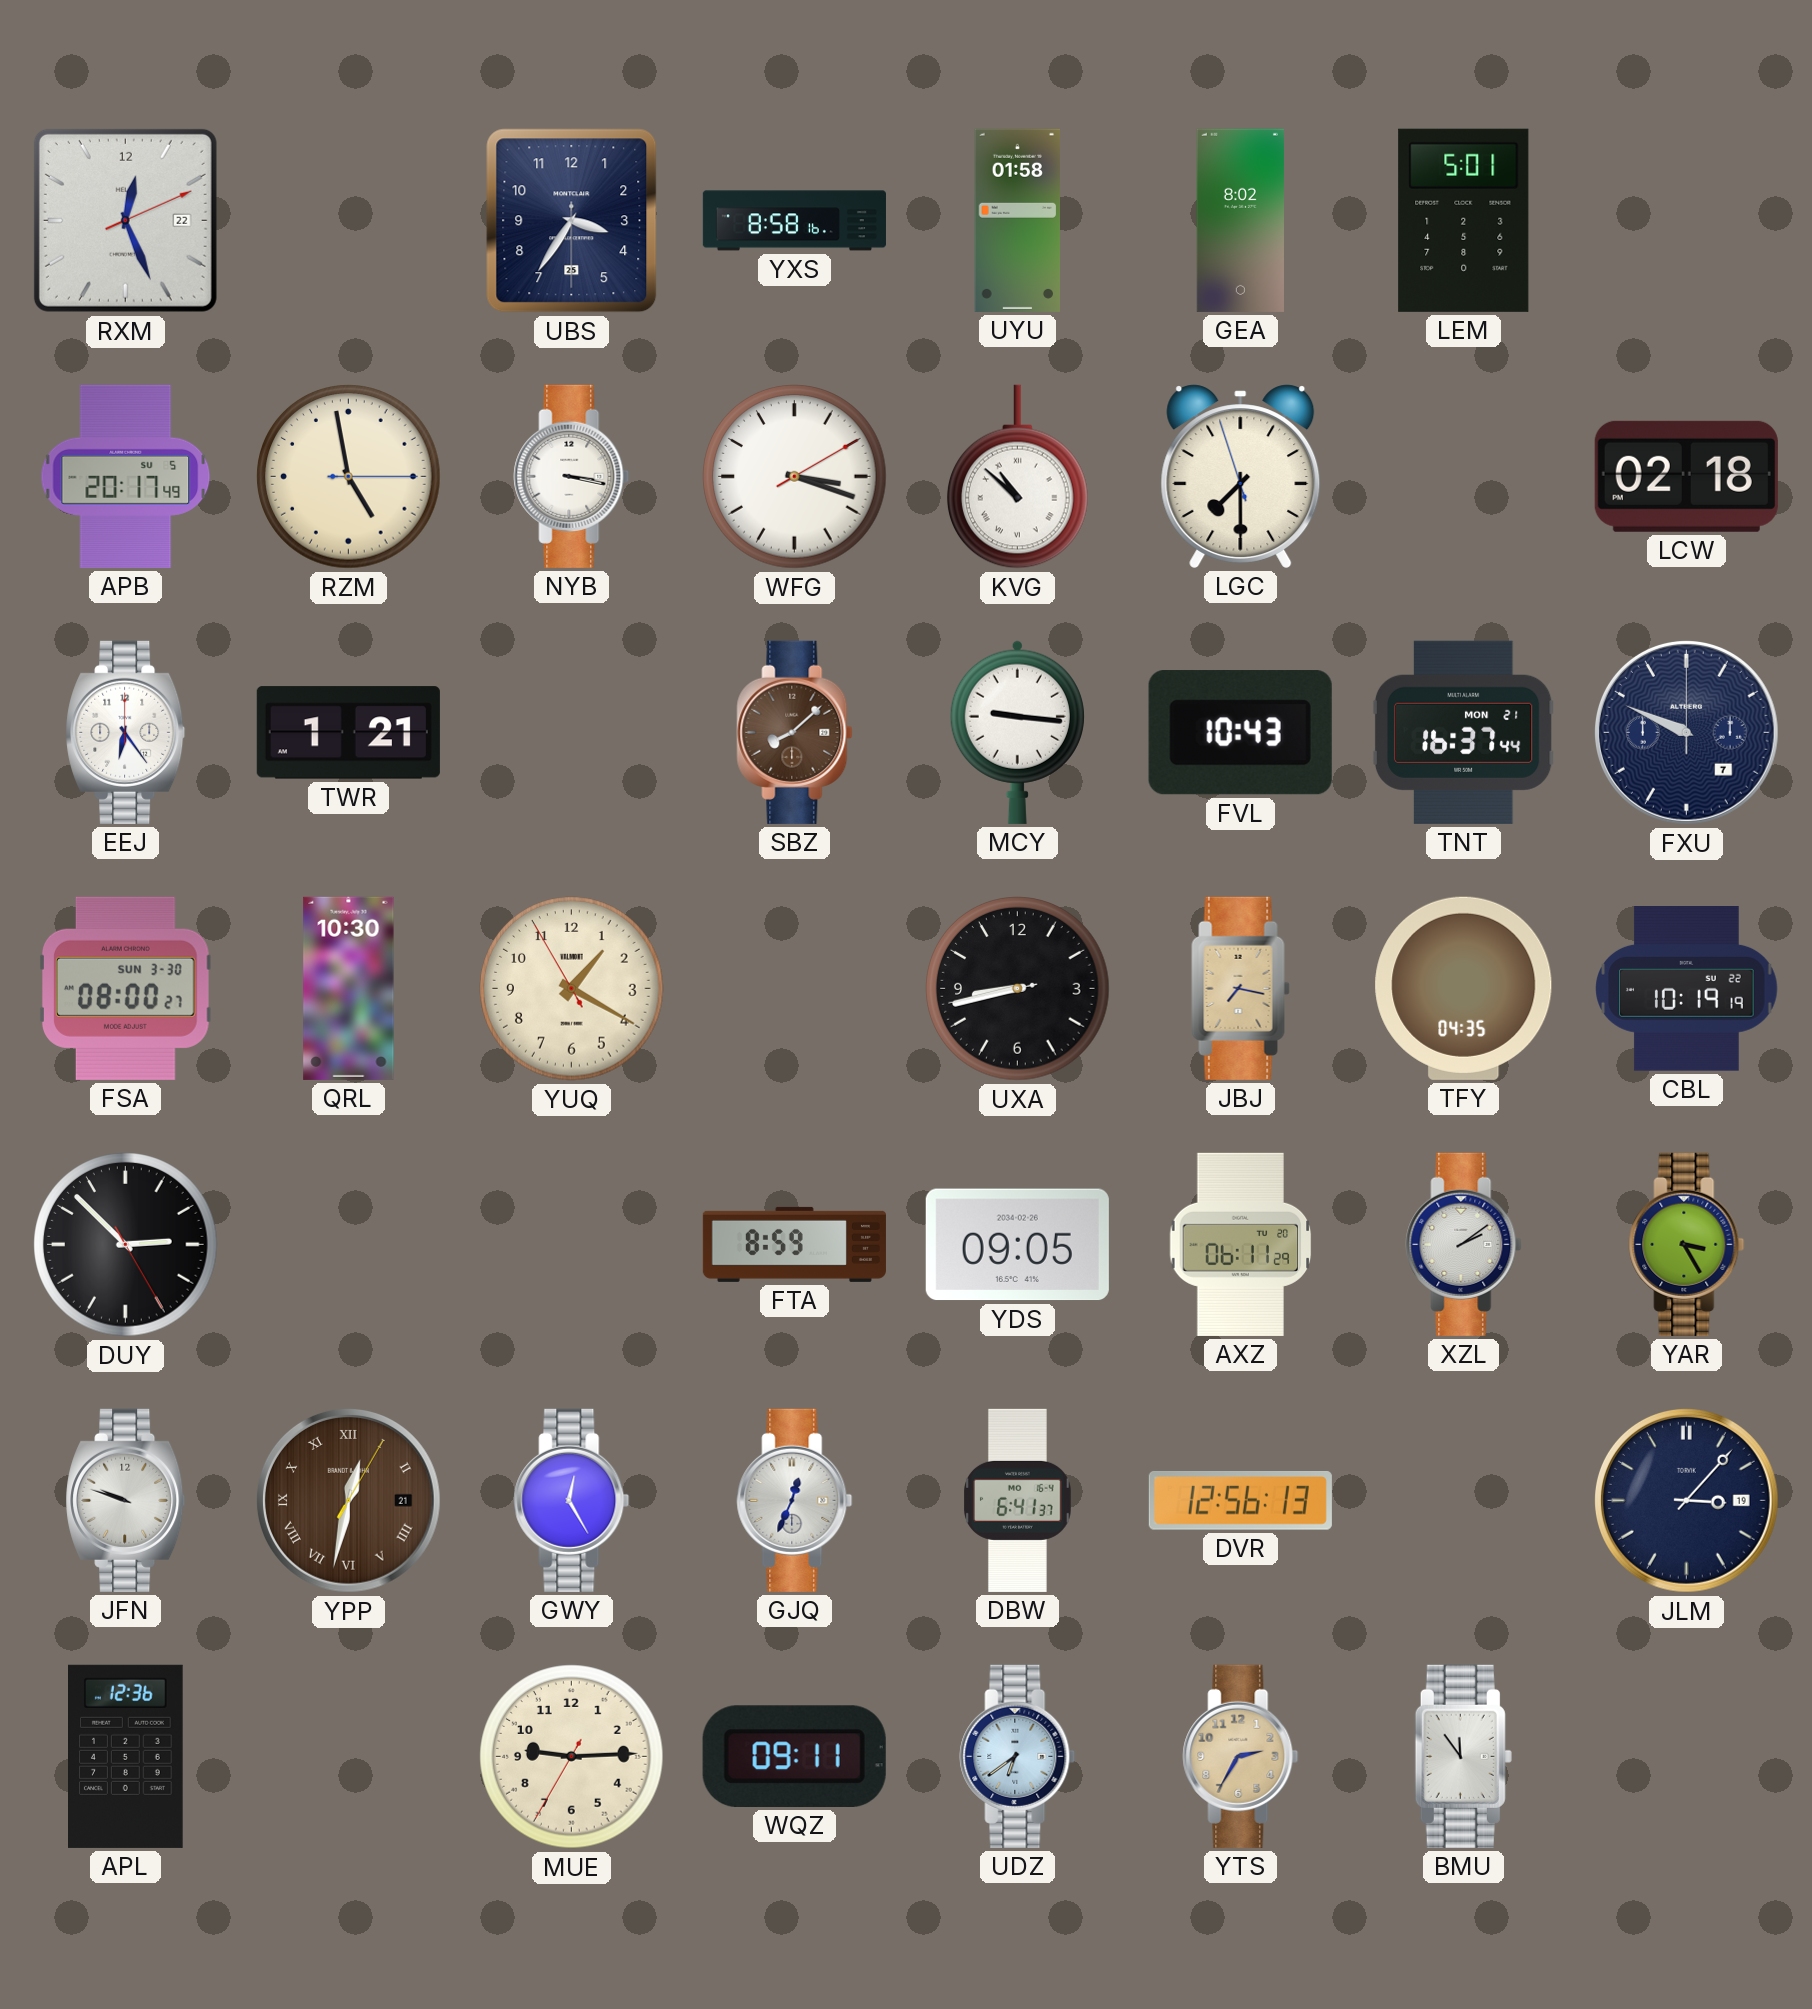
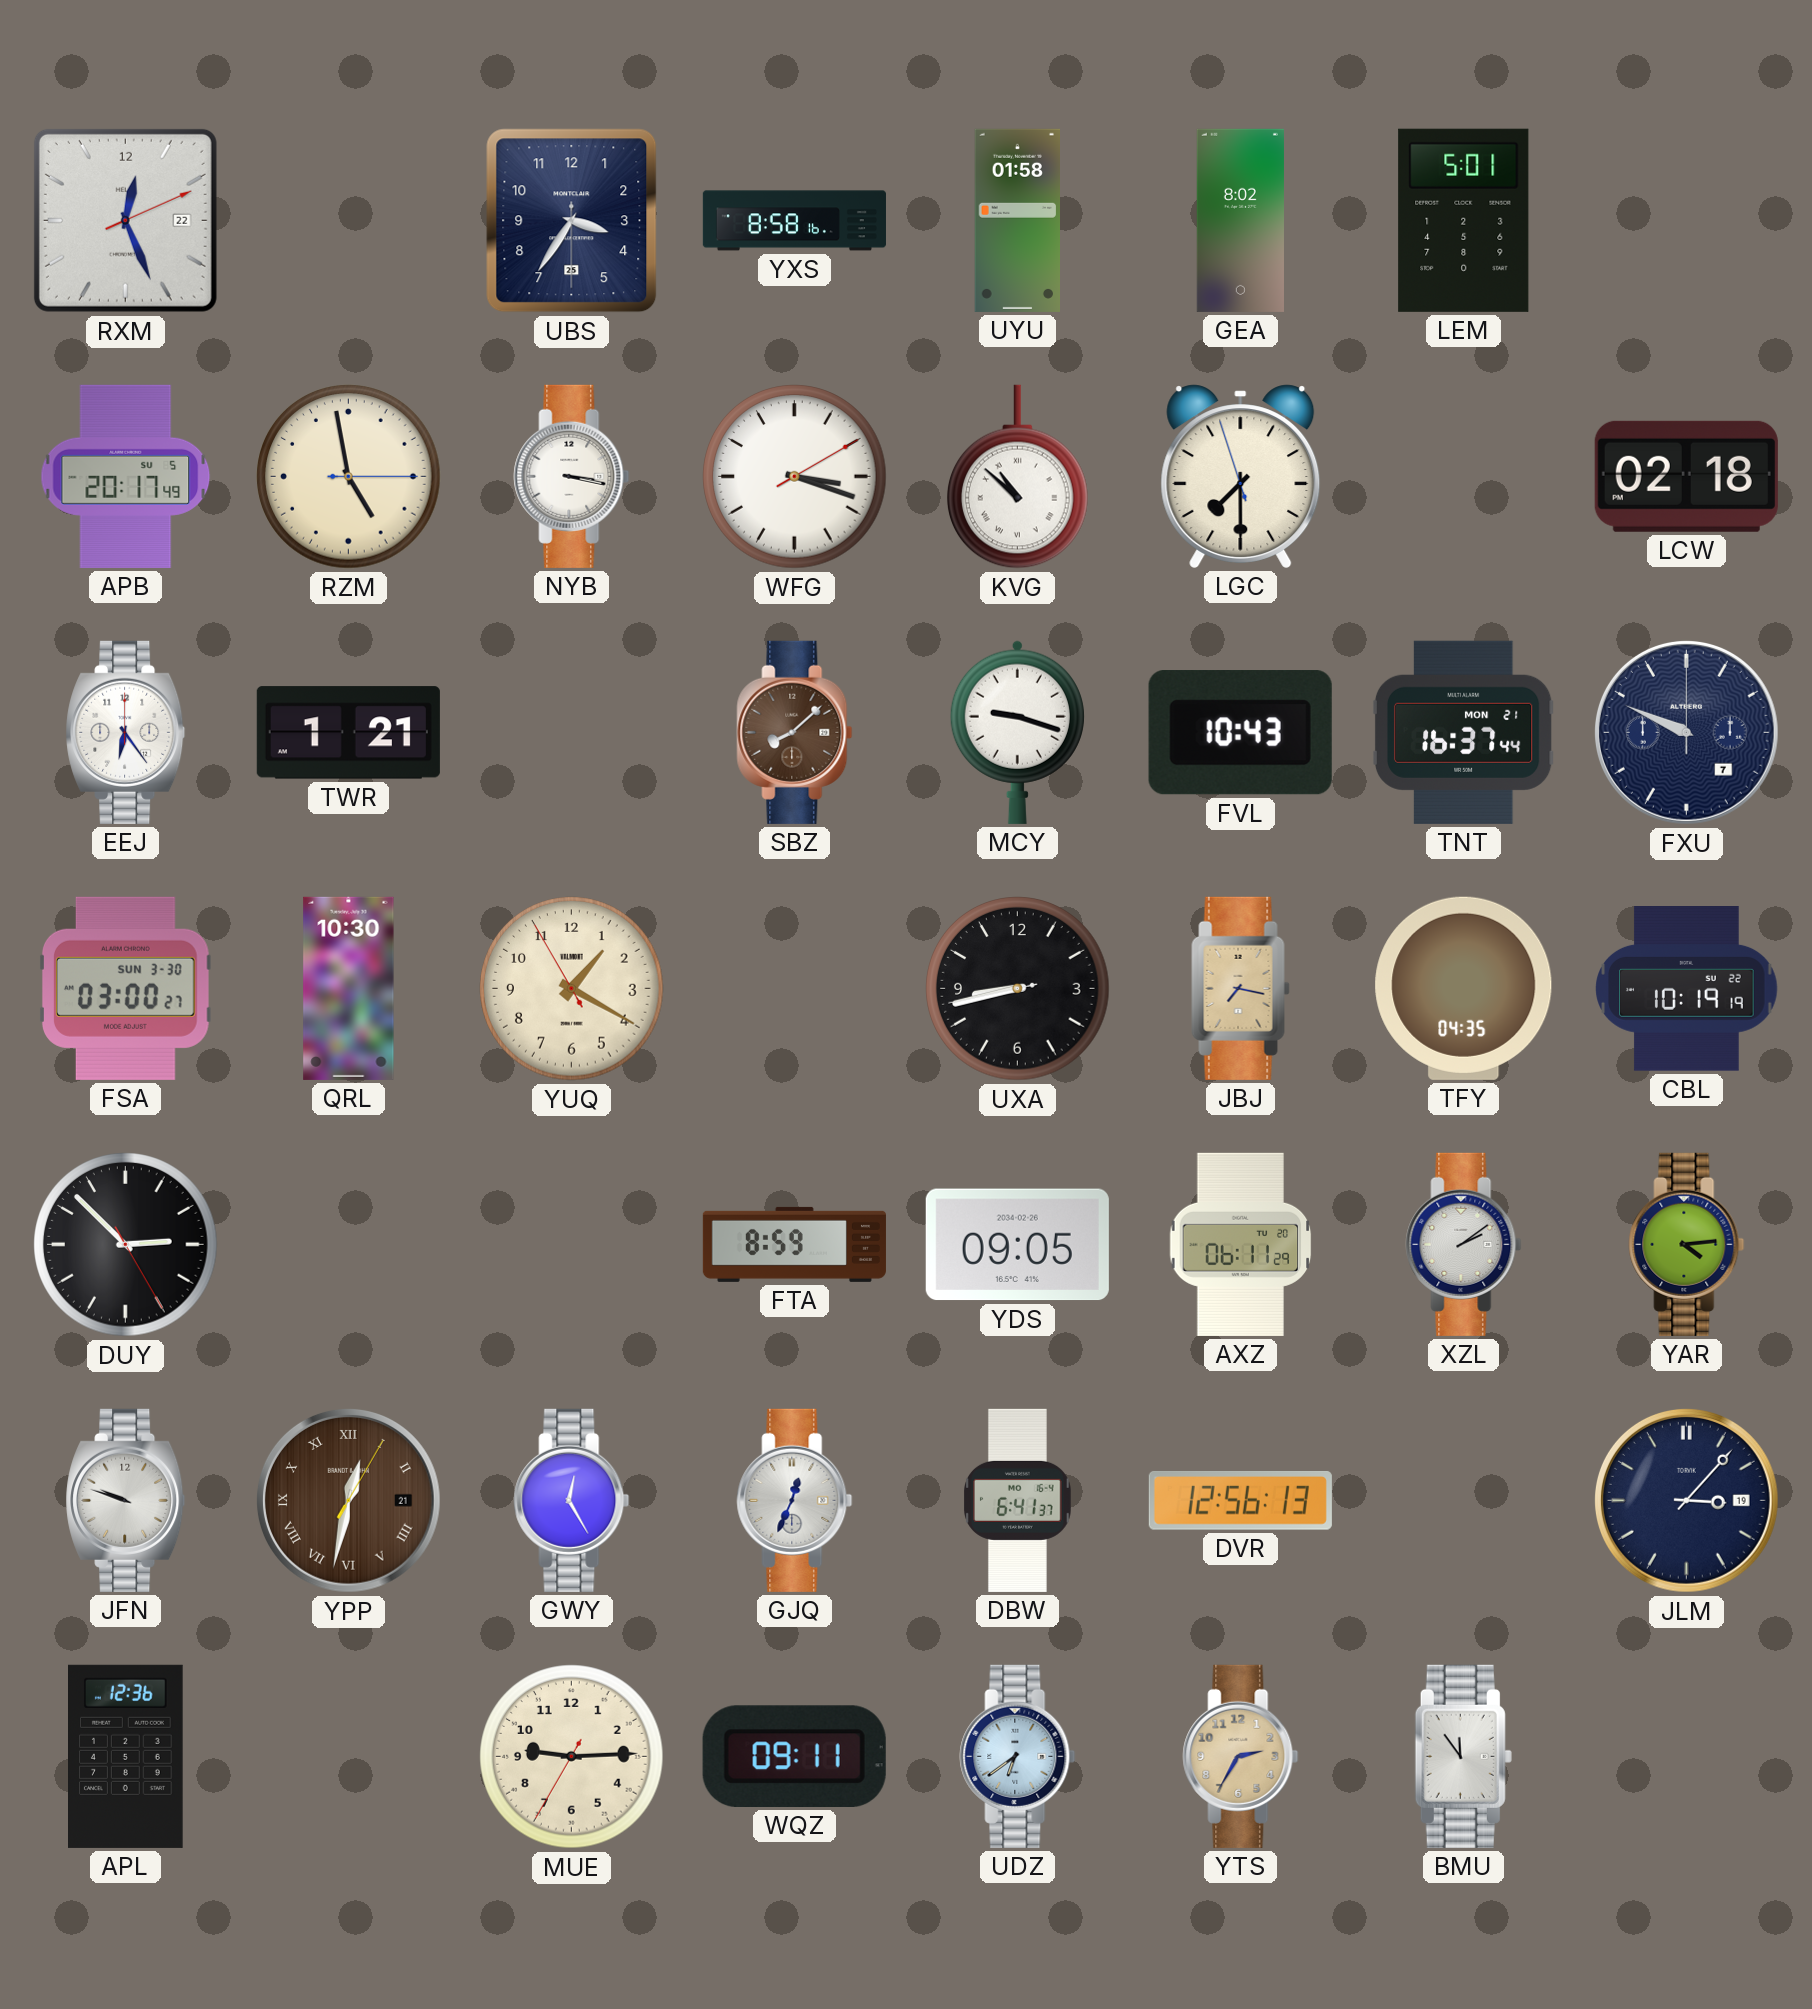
MCY: 9:16 -> 9:18
FSA: 08:00 -> 03:00
YAR: 3:25 -> 4:14
